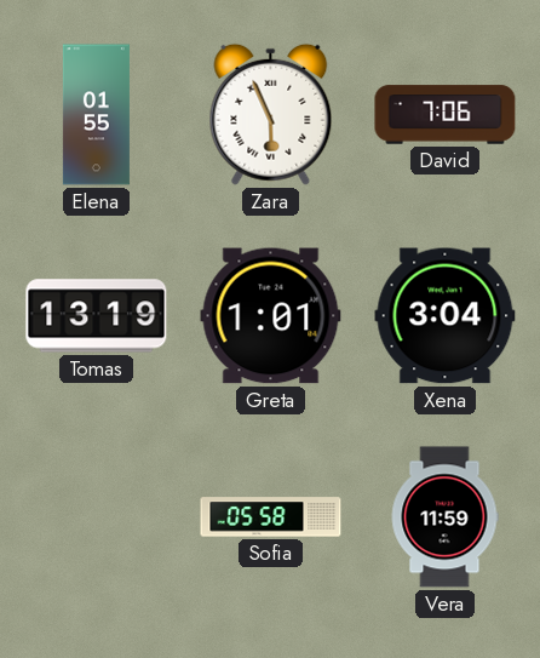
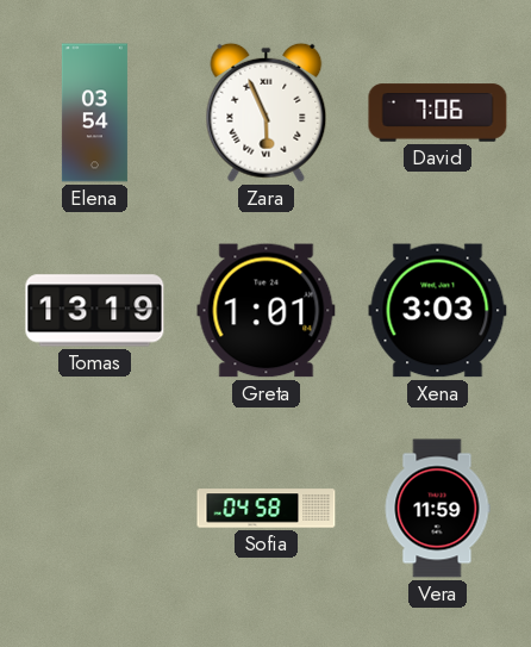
Elena: 01:55 -> 03:54
Xena: 3:04 -> 3:03
Sofia: 05:58 -> 04:58
